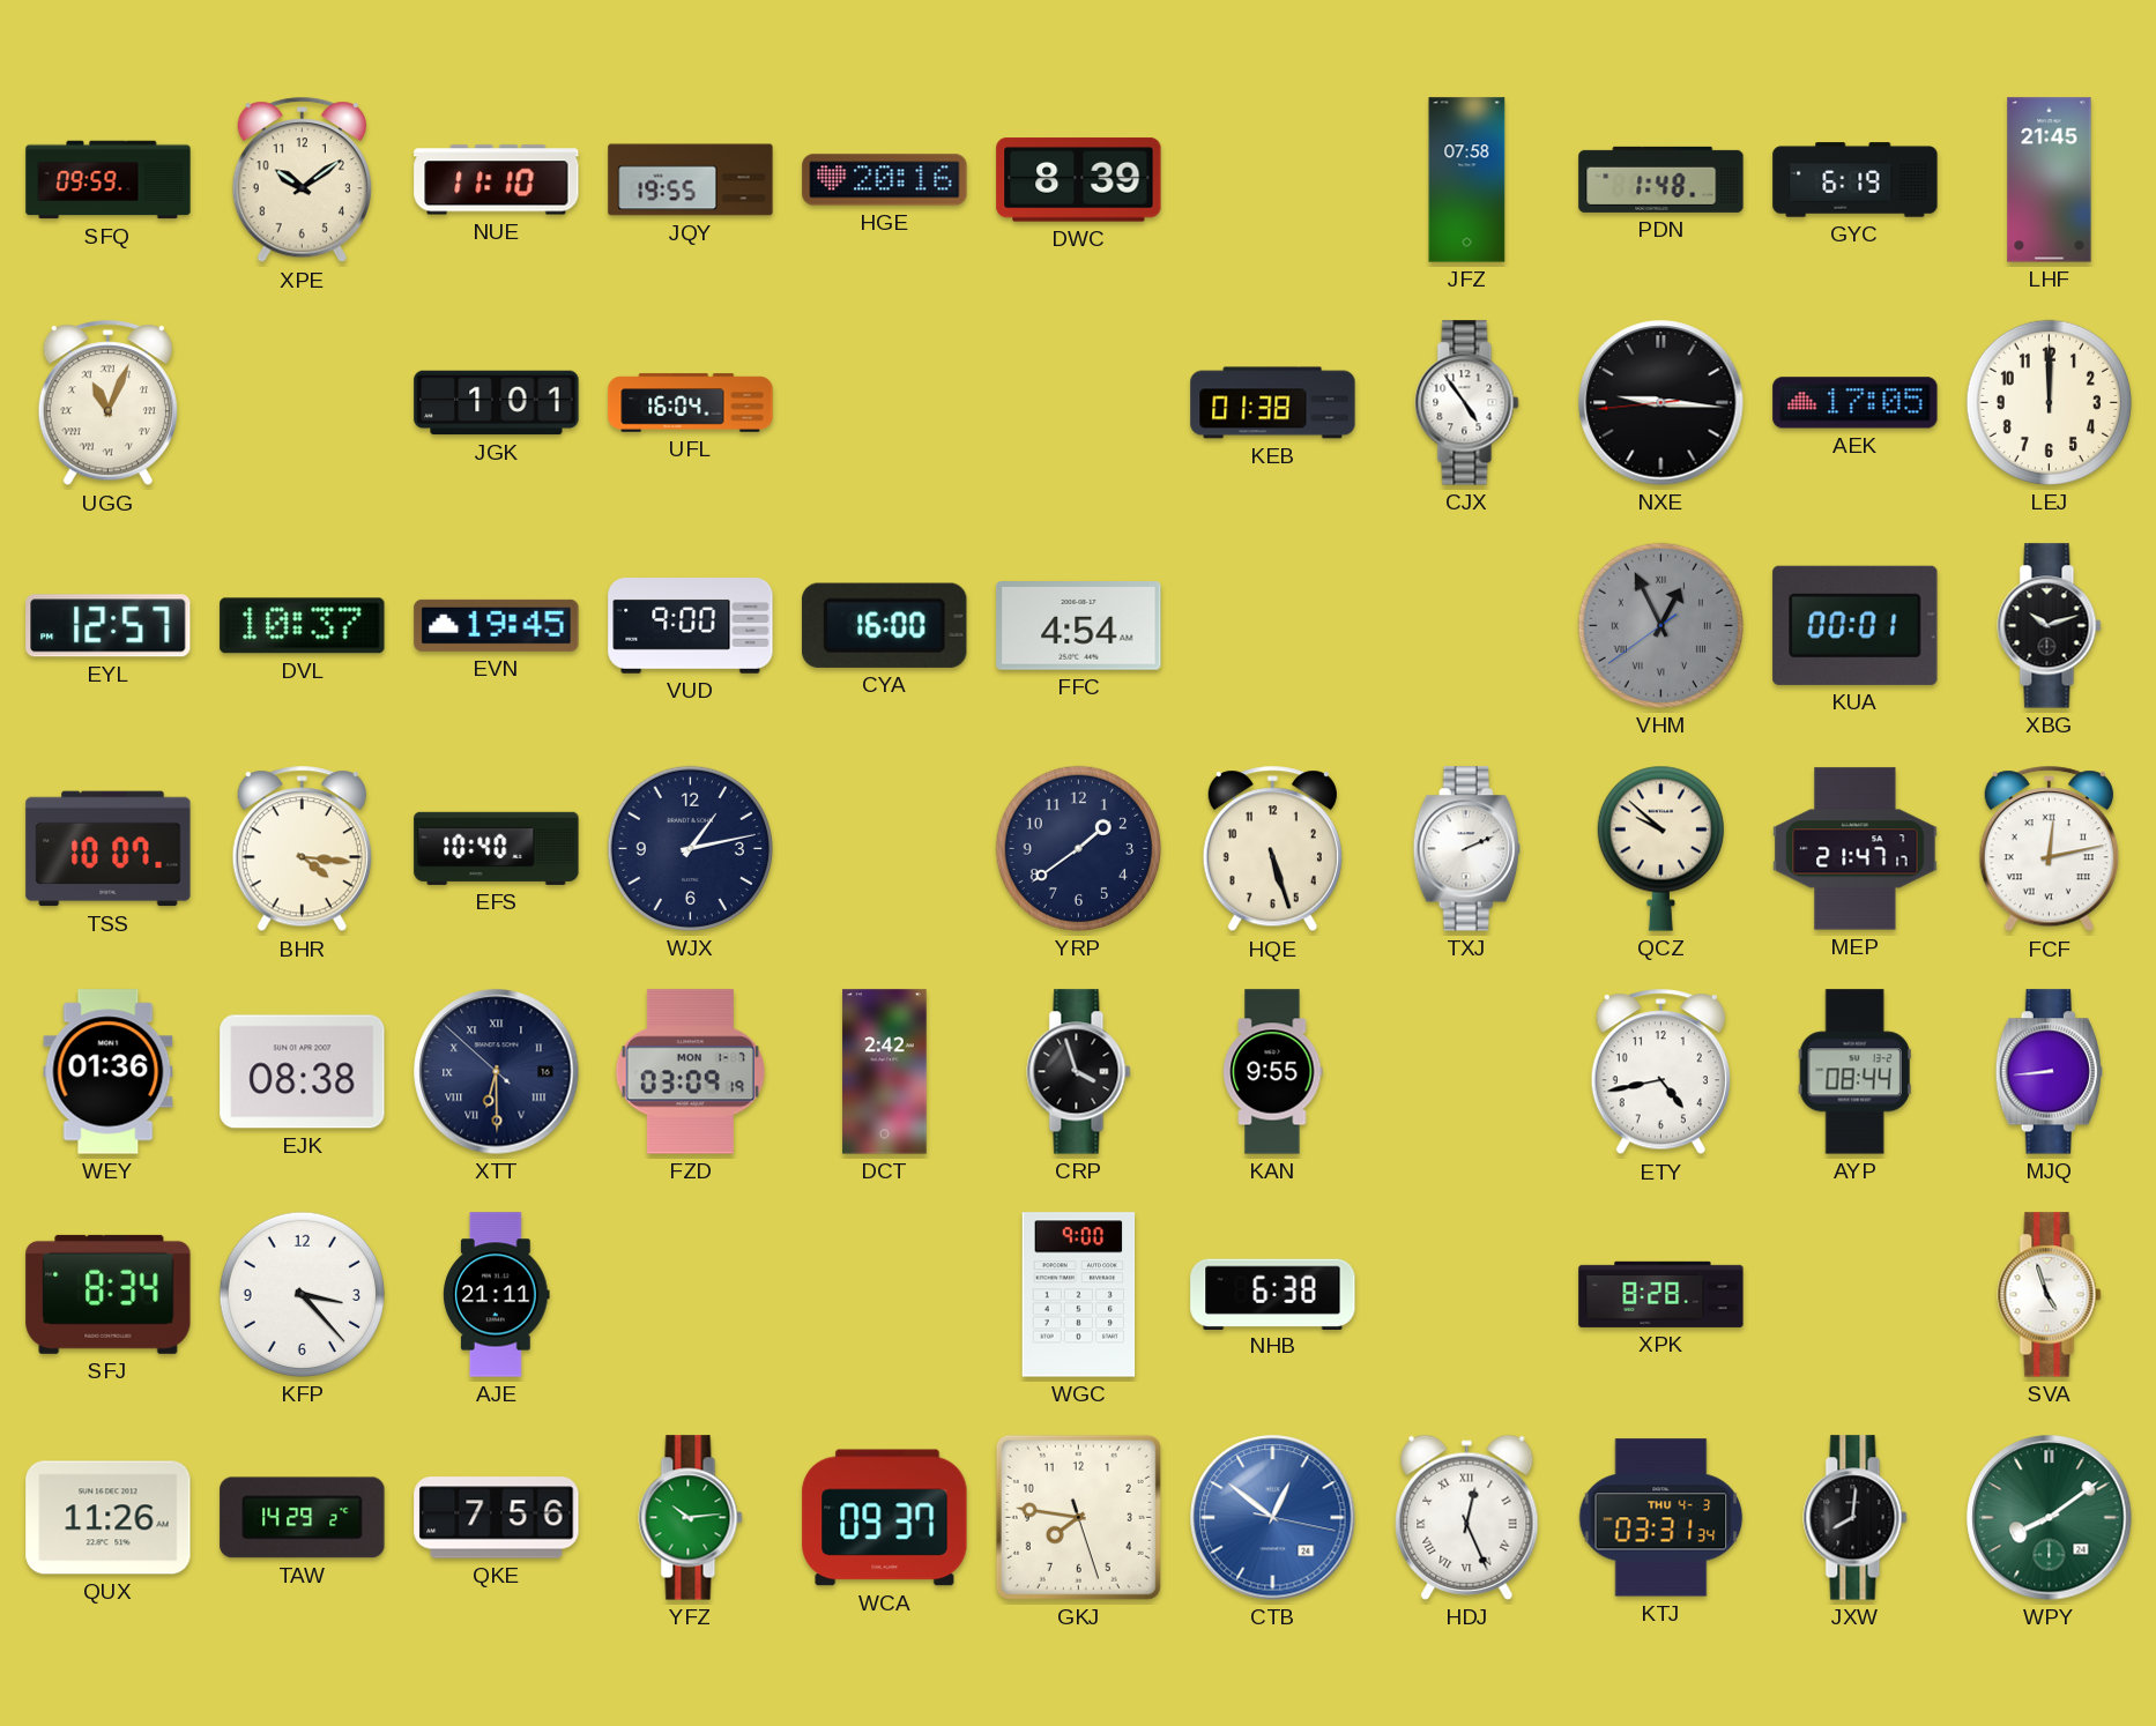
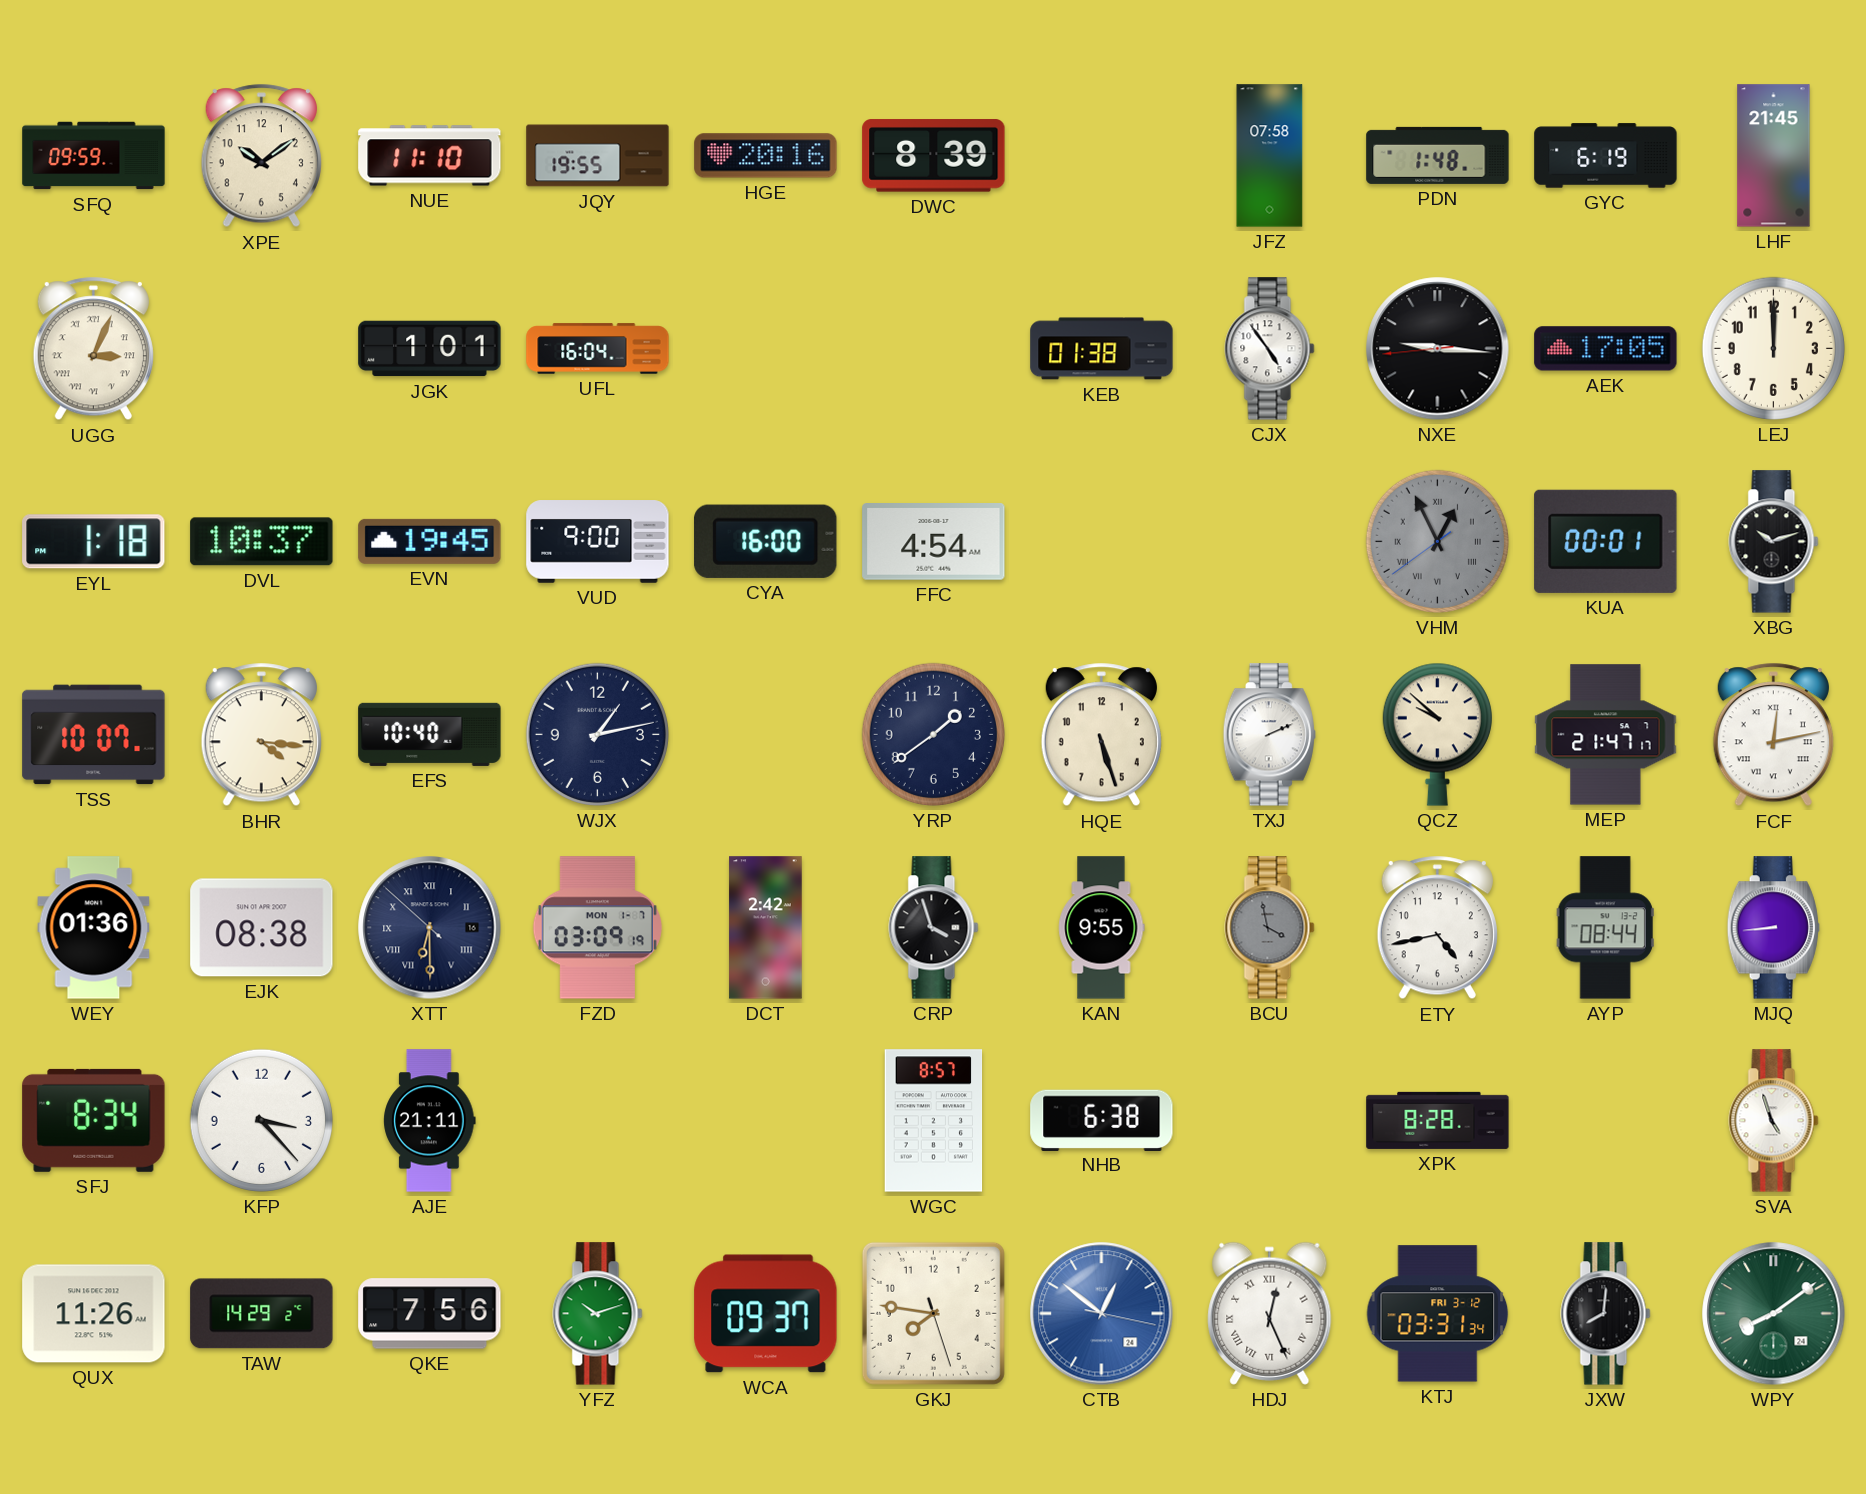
UGG: 11:04 -> 3:04
EYL: 12:57 -> 1:18
BCU: none -> 3:58
WGC: 9:00 -> 8:57
YFZ: 10:14 -> 10:12
KTJ date: THU 4-3 -> FRI 3-12
